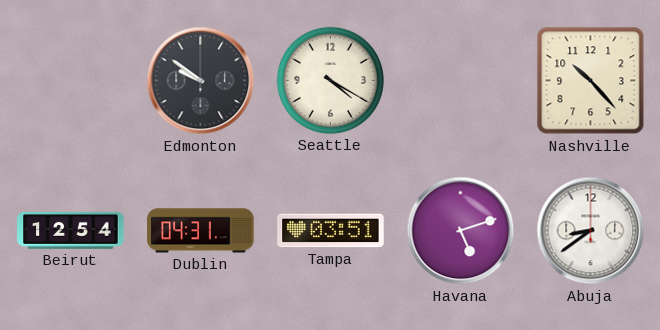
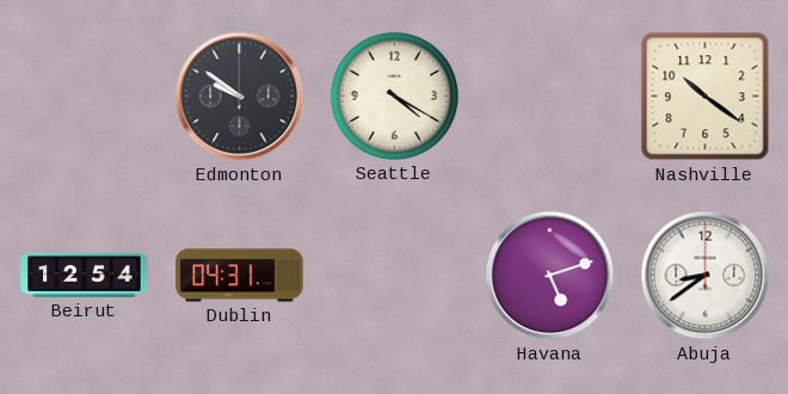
Nashville: 10:23 -> 10:21
Tampa: 03:51 -> none
